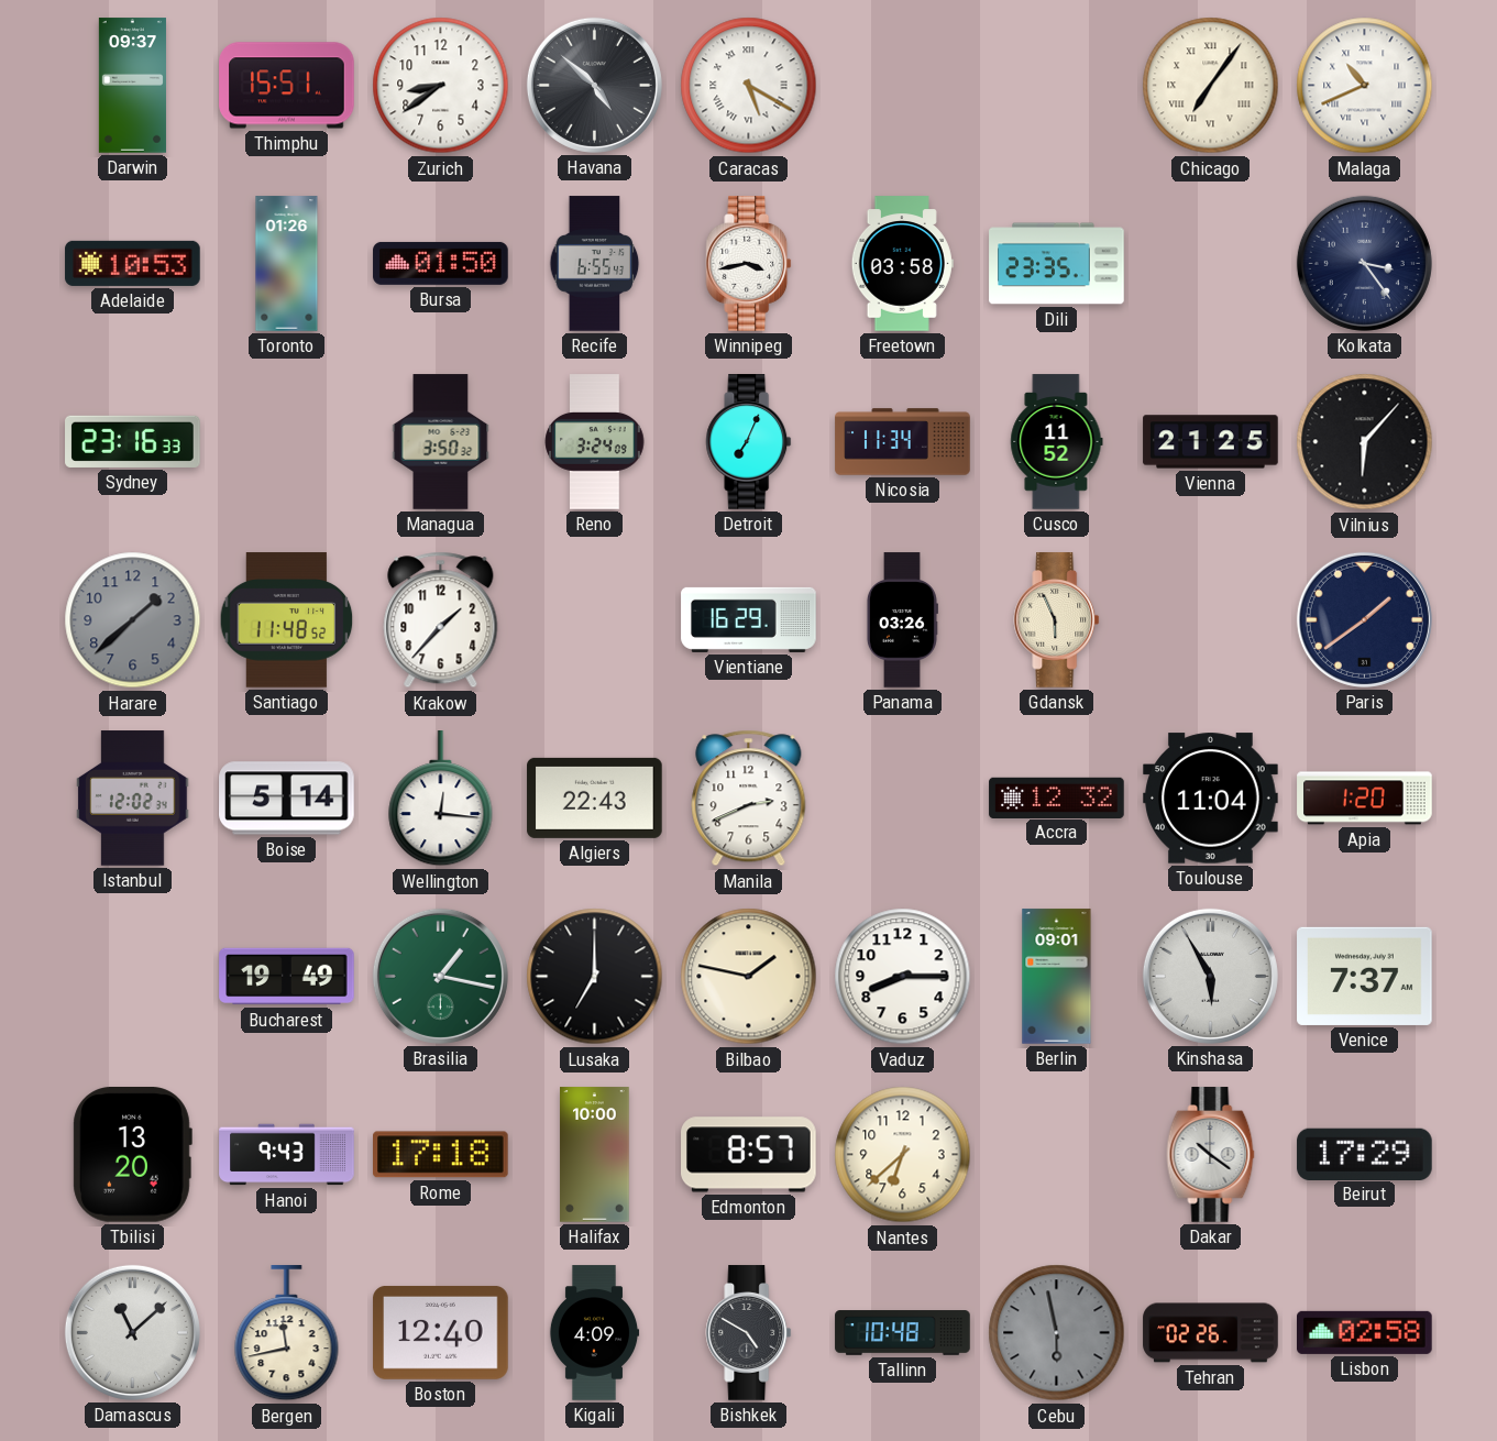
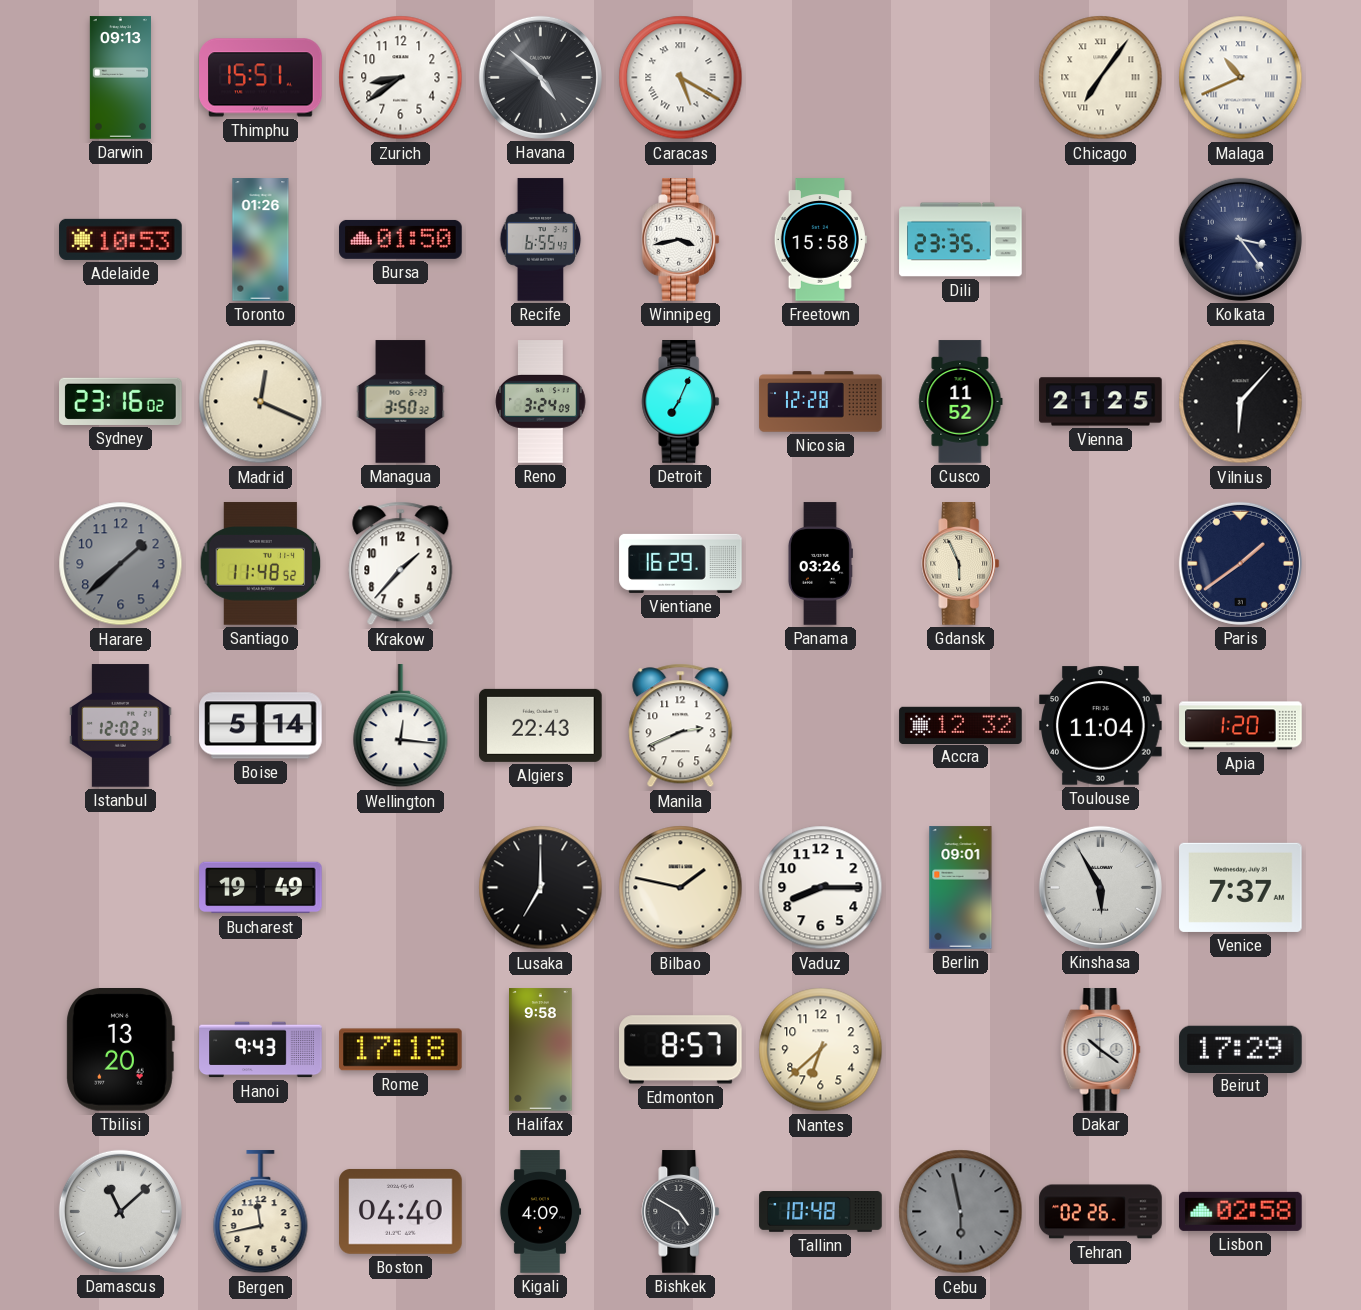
Darwin: 09:37 -> 09:13
Freetown: 03:58 -> 15:58
Sydney: 23:16:33 -> 23:16:02
Madrid: none -> 12:19
Nicosia: 11:34 -> 12:28
Brasilia: 1:17 -> none
Halifax: 10:00 -> 9:58
Boston: 12:40 -> 04:40
